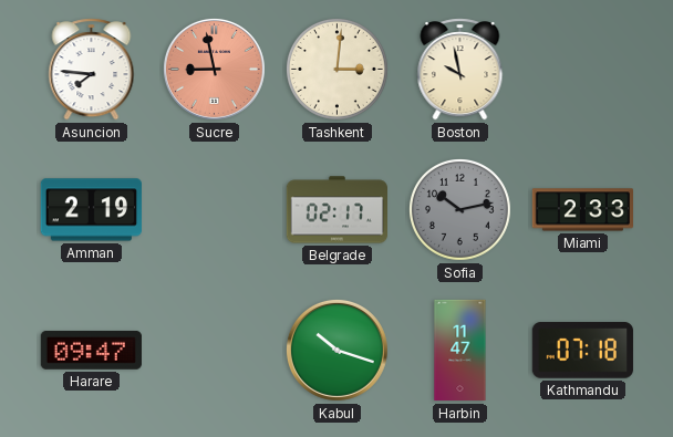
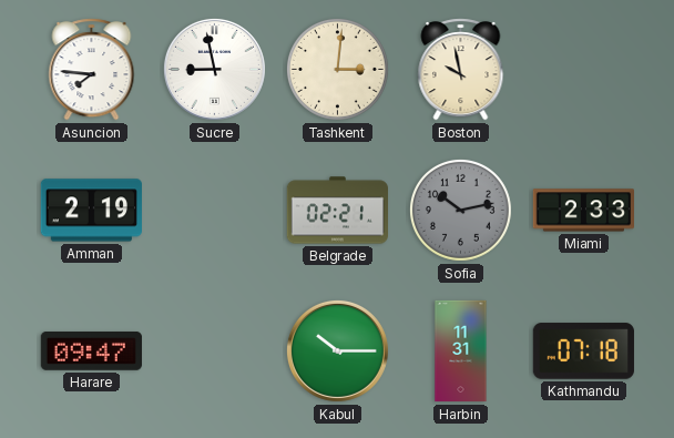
Sucre dial: salmon -> white
Belgrade: 02:17 -> 02:21
Kabul: 10:18 -> 10:15
Harbin: 11:47 -> 11:31
